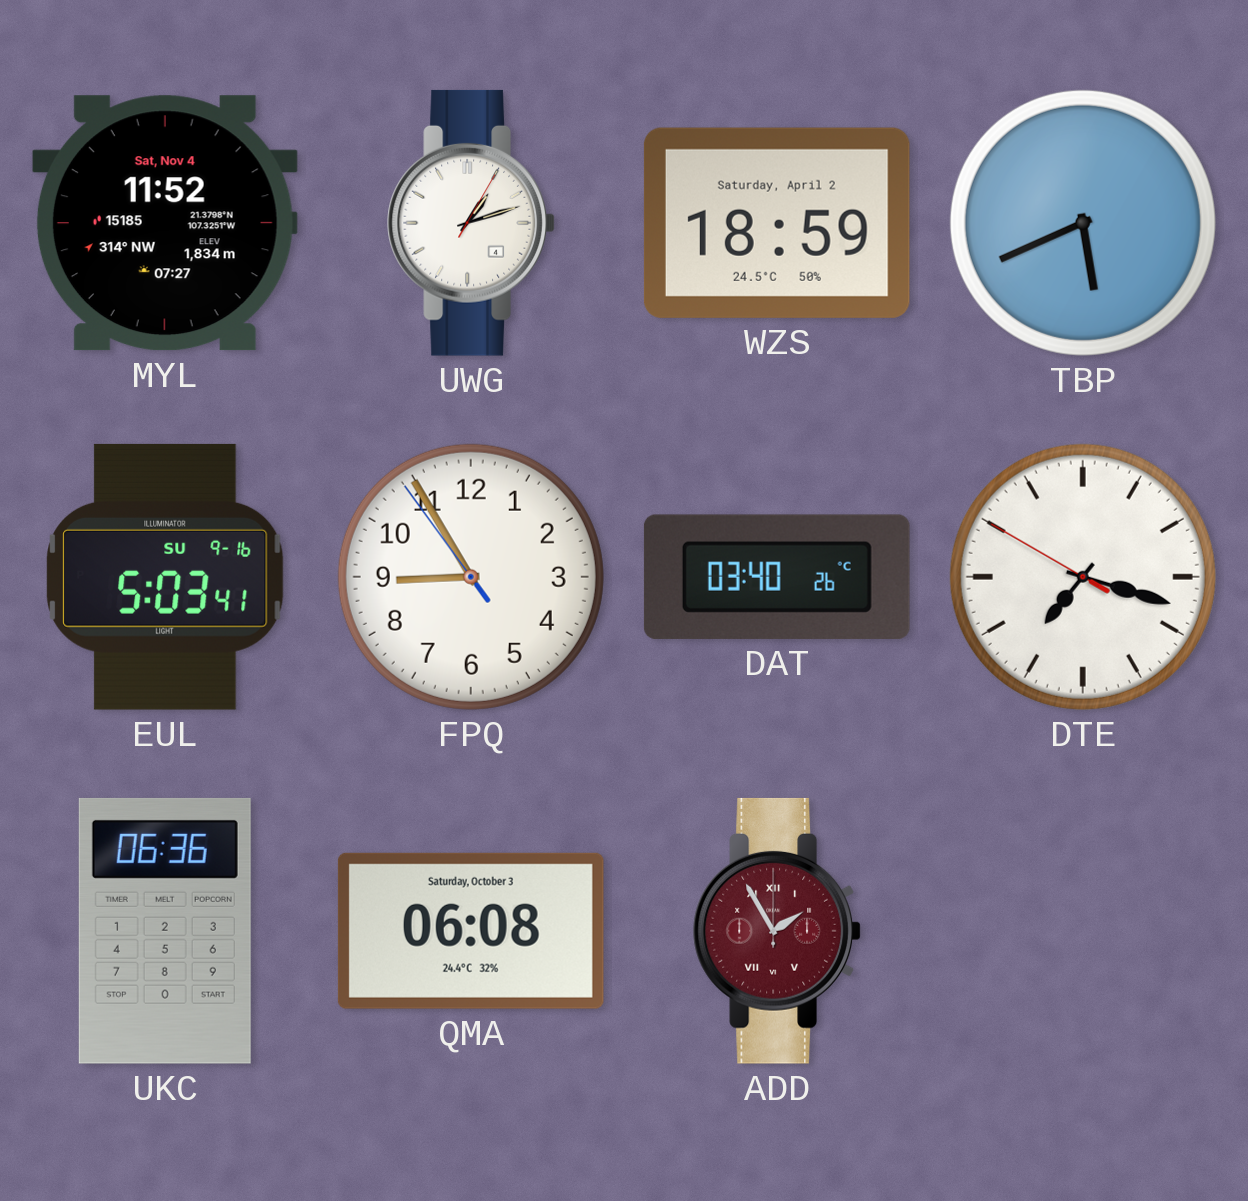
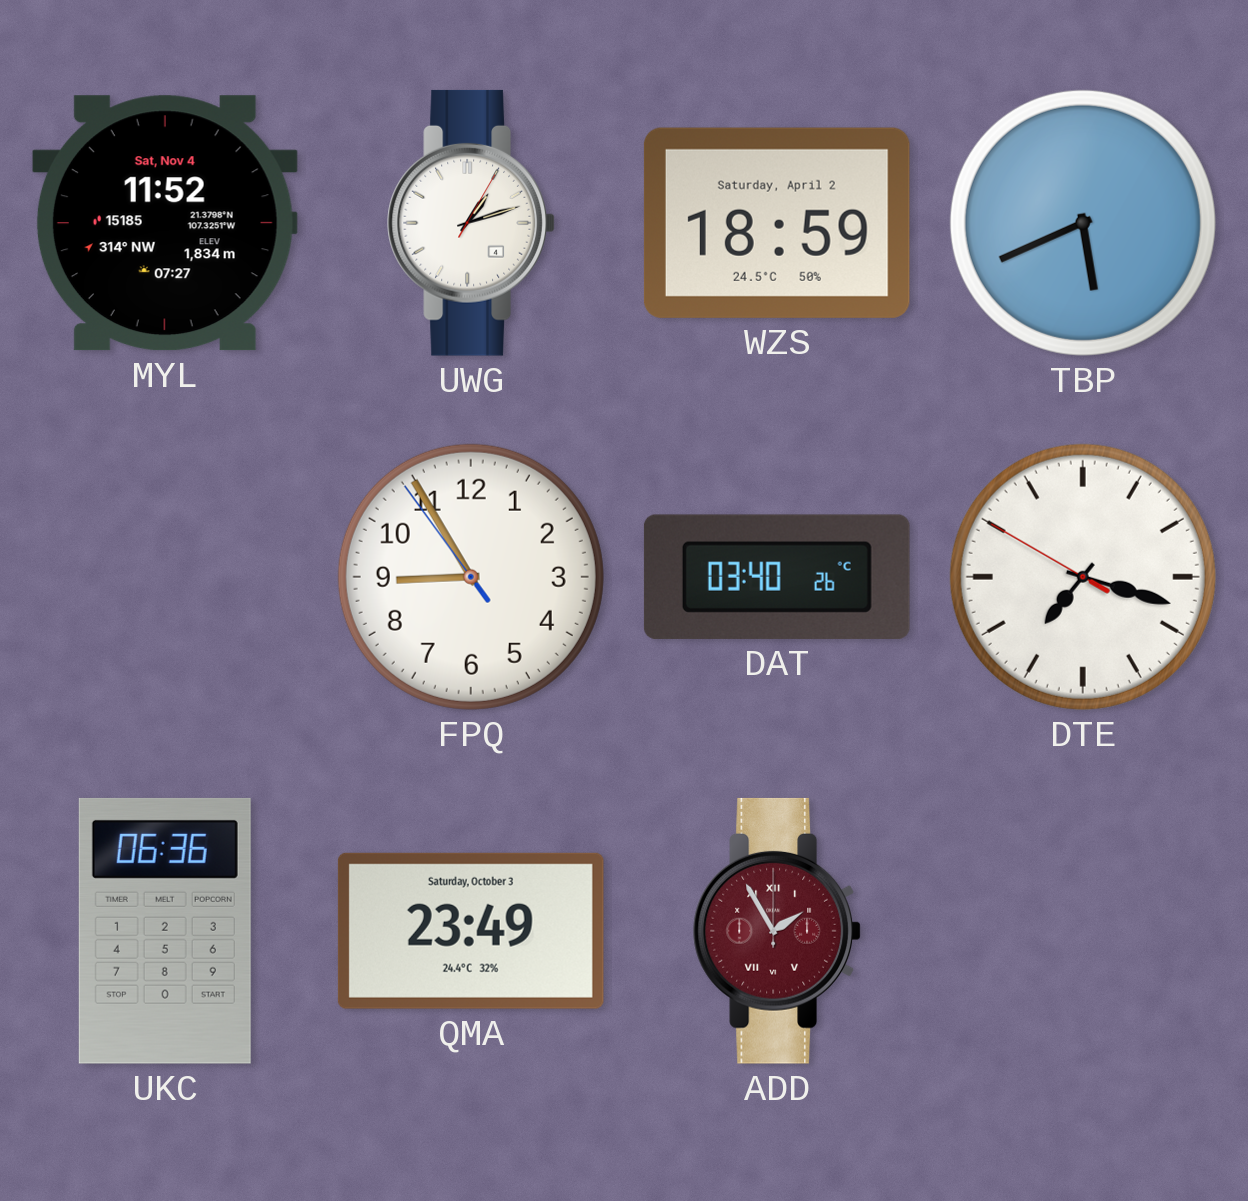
EUL: 5:03 -> none
QMA: 06:08 -> 23:49
